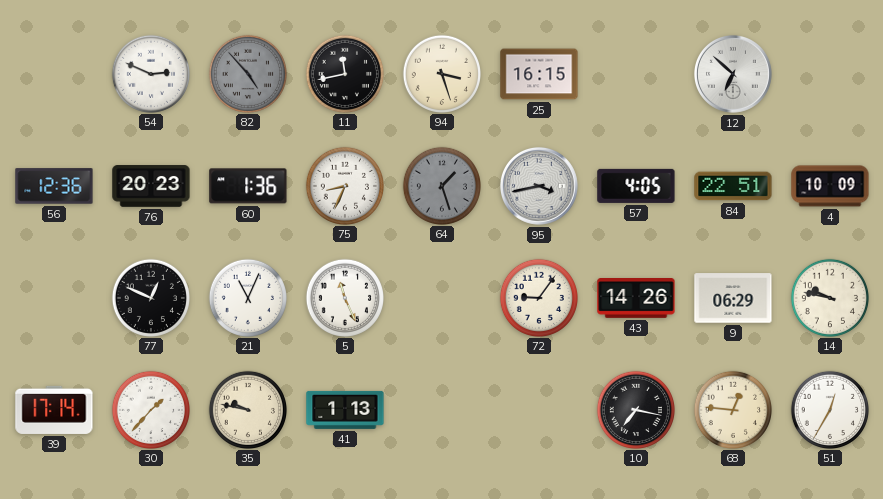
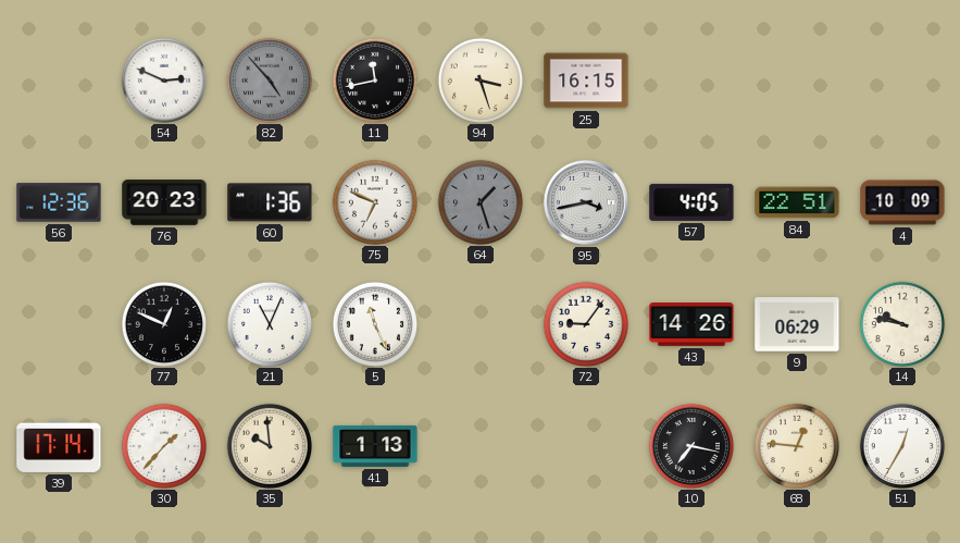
12: 6:52 -> none
75: 8:34 -> 6:49
35: 9:47 -> 9:59
